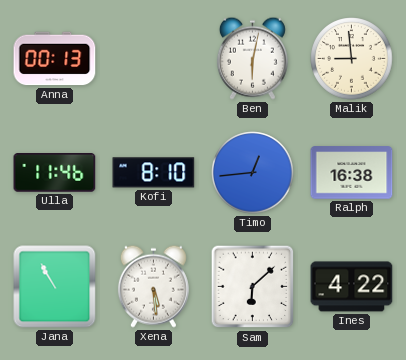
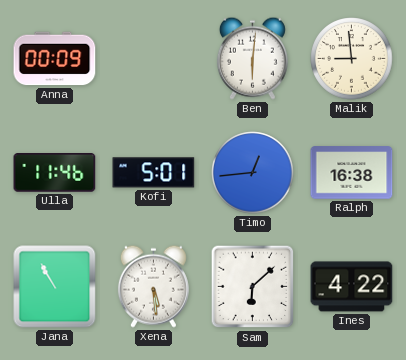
Anna: 00:13 -> 00:09
Ben: 6:02 -> 6:01
Kofi: 8:10 -> 5:01
